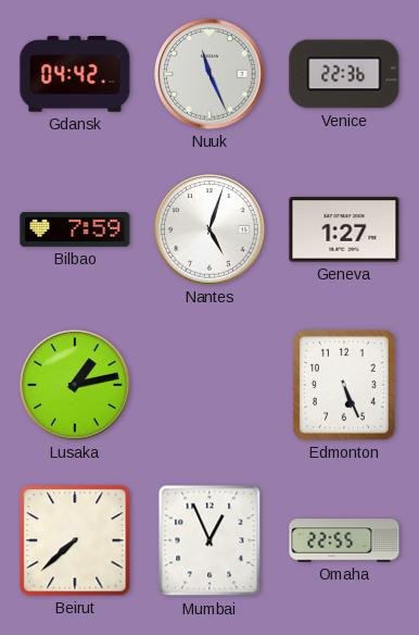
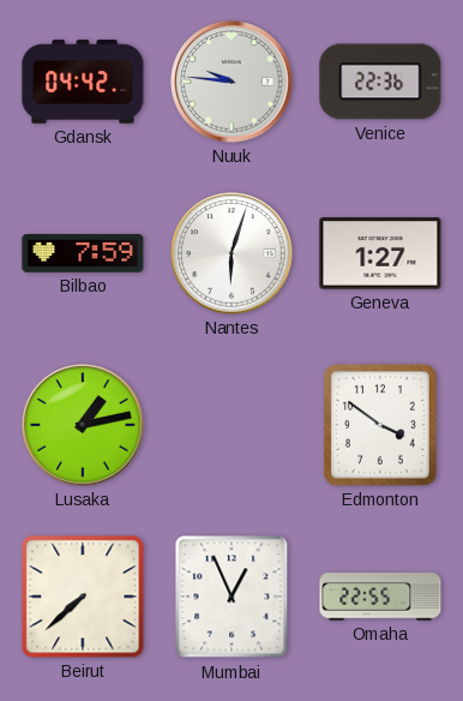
Nuuk: 11:26 -> 9:46
Nantes: 5:03 -> 6:03
Edmonton: 5:26 -> 3:51
